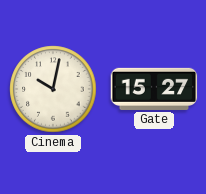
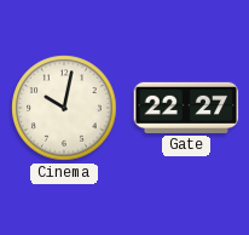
Gate: 15:27 -> 22:27
